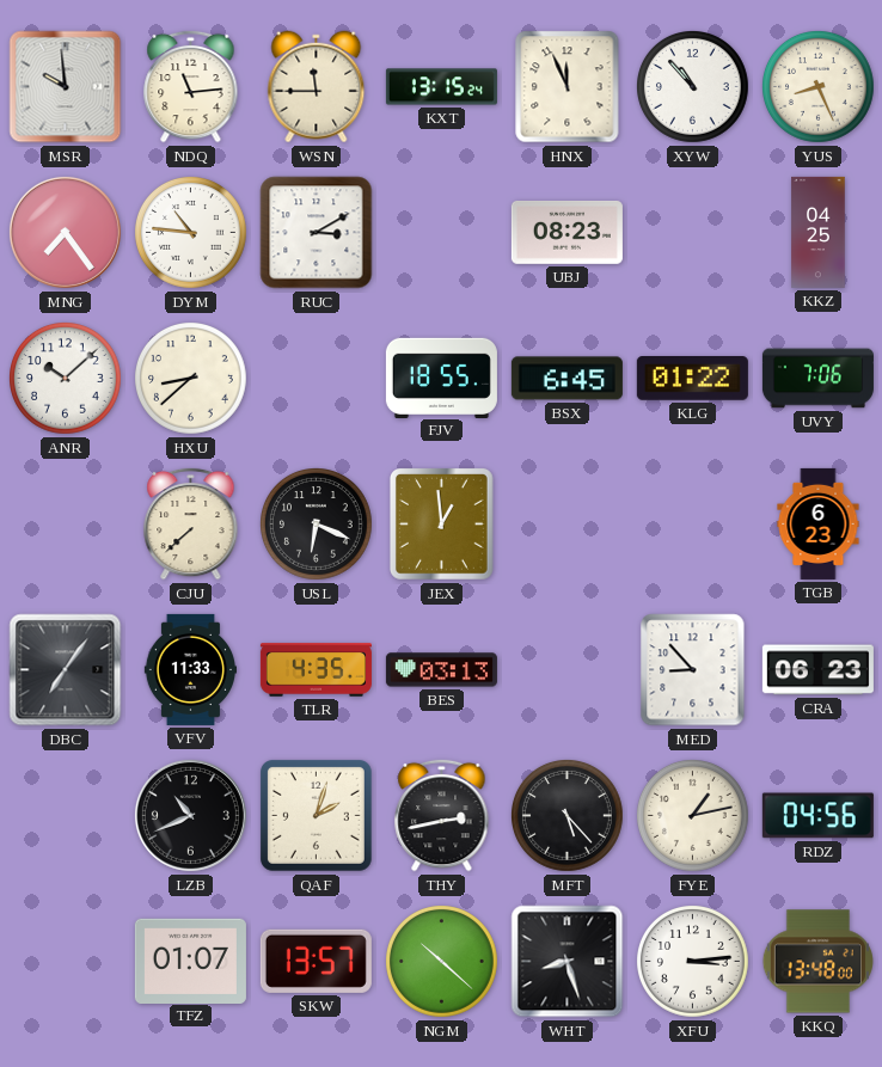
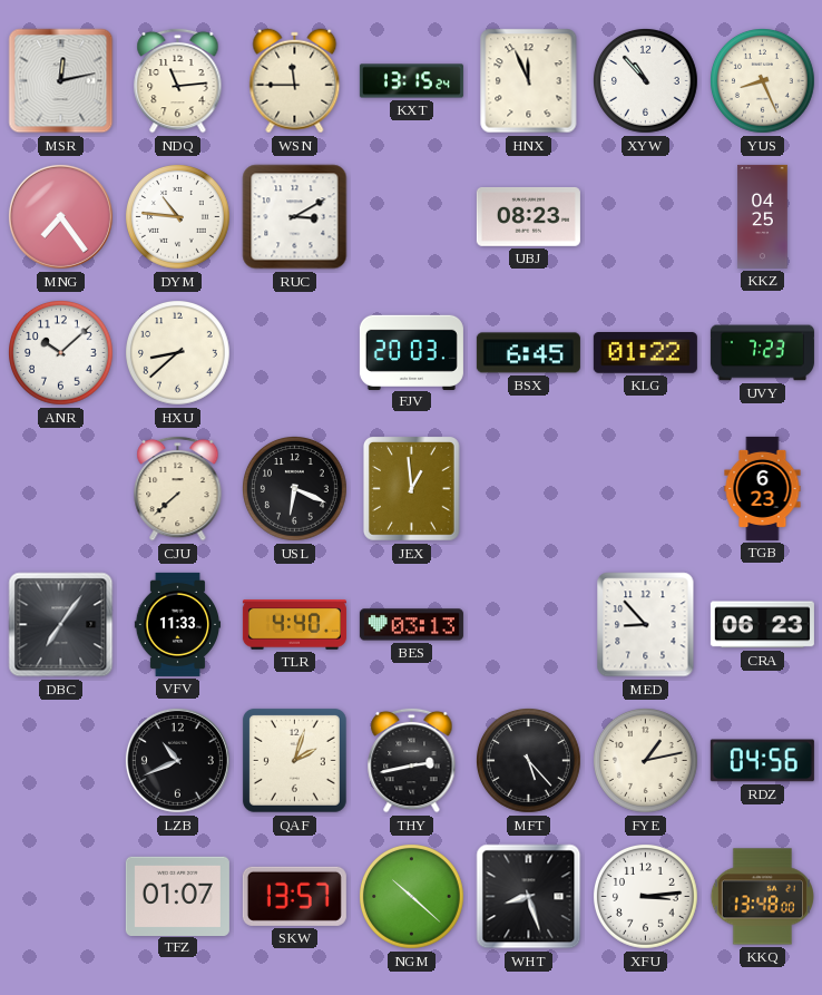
MSR: 9:59 -> 12:13
FJV: 18:55 -> 20:03
UVY: 7:06 -> 7:23
TLR: 4:35 -> 4:40
